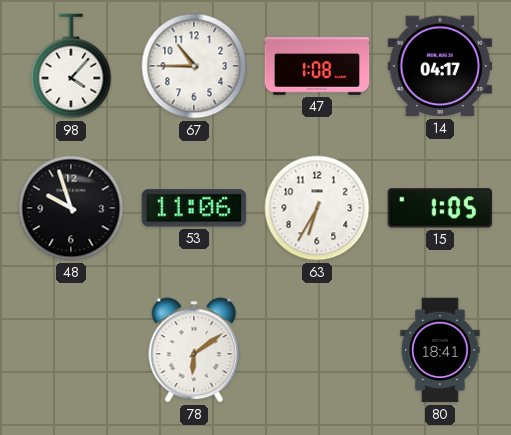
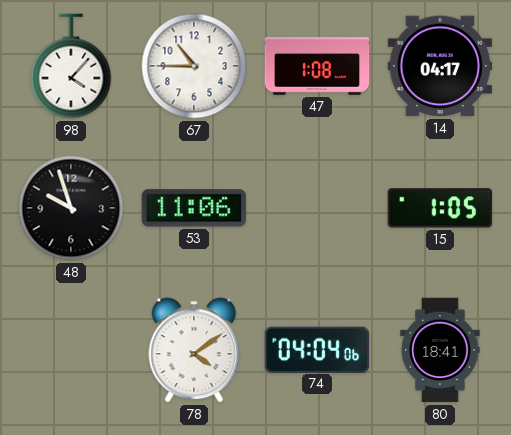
63: 6:35 -> none
78: 6:09 -> 4:09
74: none -> 04:04
